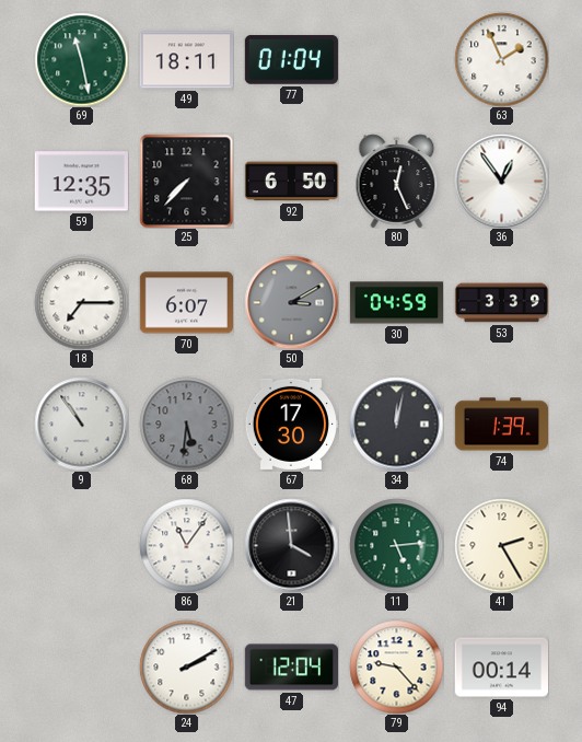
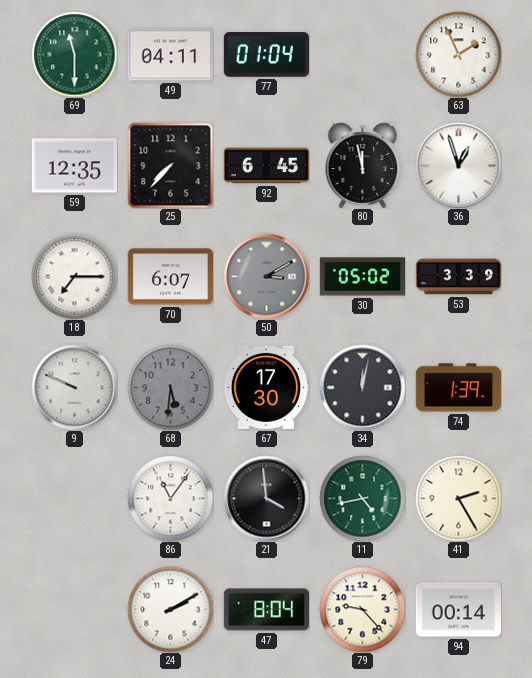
69: 11:28 -> 11:30
49: 18:11 -> 04:11
92: 6:50 -> 6:45
80: 12:26 -> 11:58
36: 12:54 -> 12:57
30: 04:59 -> 05:02
9: 10:54 -> 9:49
11: 5:14 -> 4:43
47: 12:04 -> 8:04
